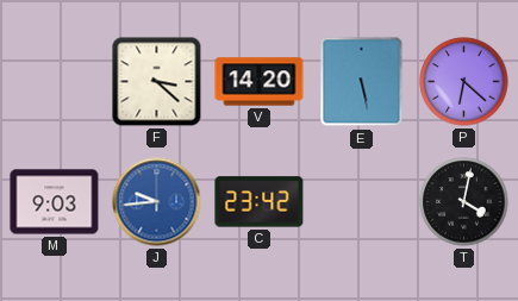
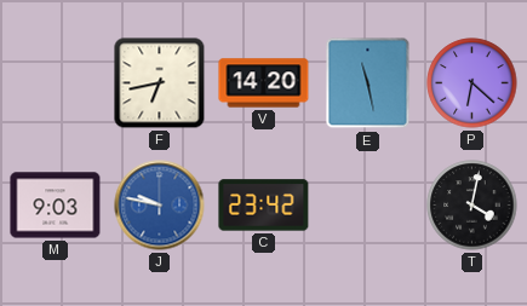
F: 3:22 -> 6:43
E: 5:28 -> 11:28
J: 9:44 -> 9:47
